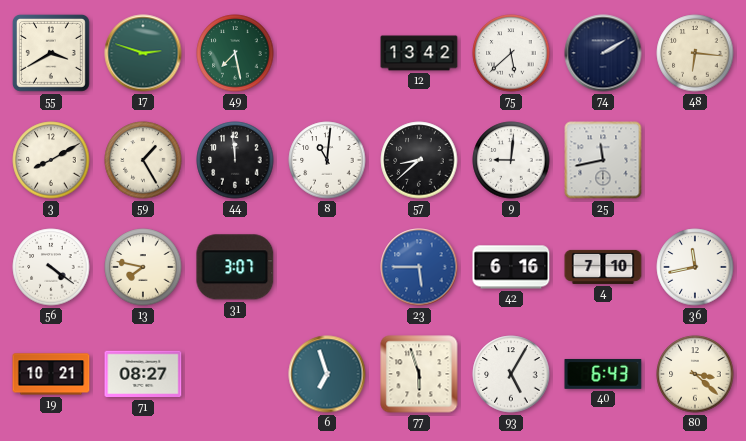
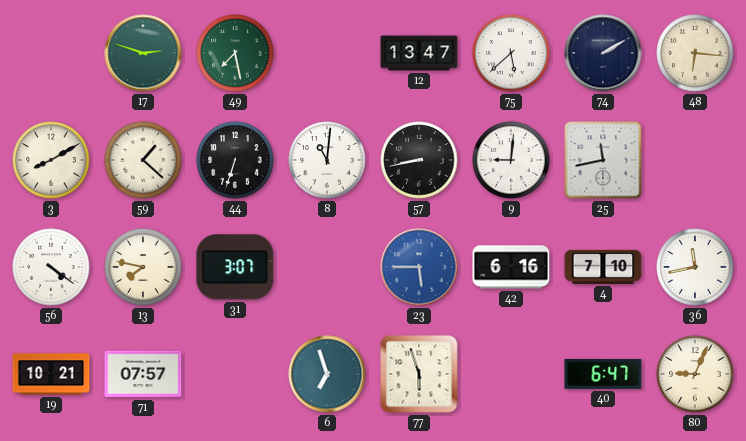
55: 3:40 -> none
12: 13:42 -> 13:47
59: 1:25 -> 1:22
44: 11:59 -> 6:33
57: 8:38 -> 8:43
71: 08:27 -> 07:57
93: 5:05 -> none
40: 6:43 -> 6:47
80: 3:22 -> 9:04
